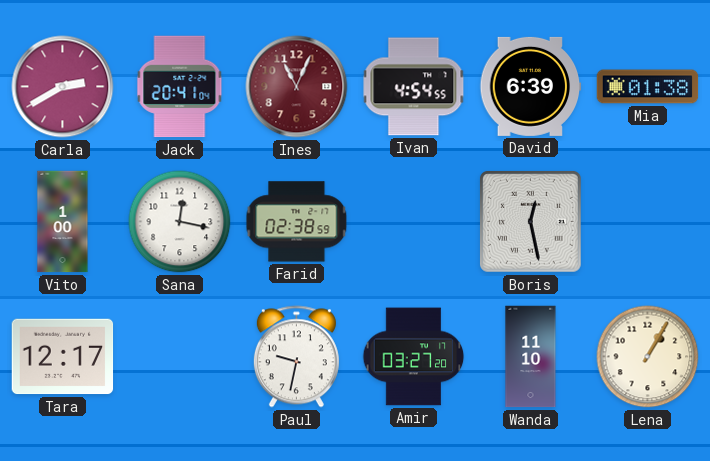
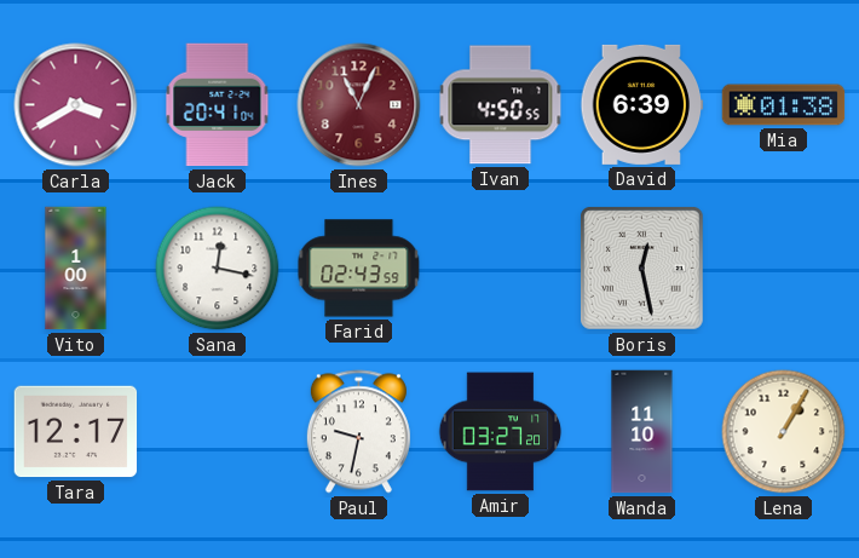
Carla: 2:40 -> 3:40
Ivan: 4:54 -> 4:50
Farid: 02:38 -> 02:43
